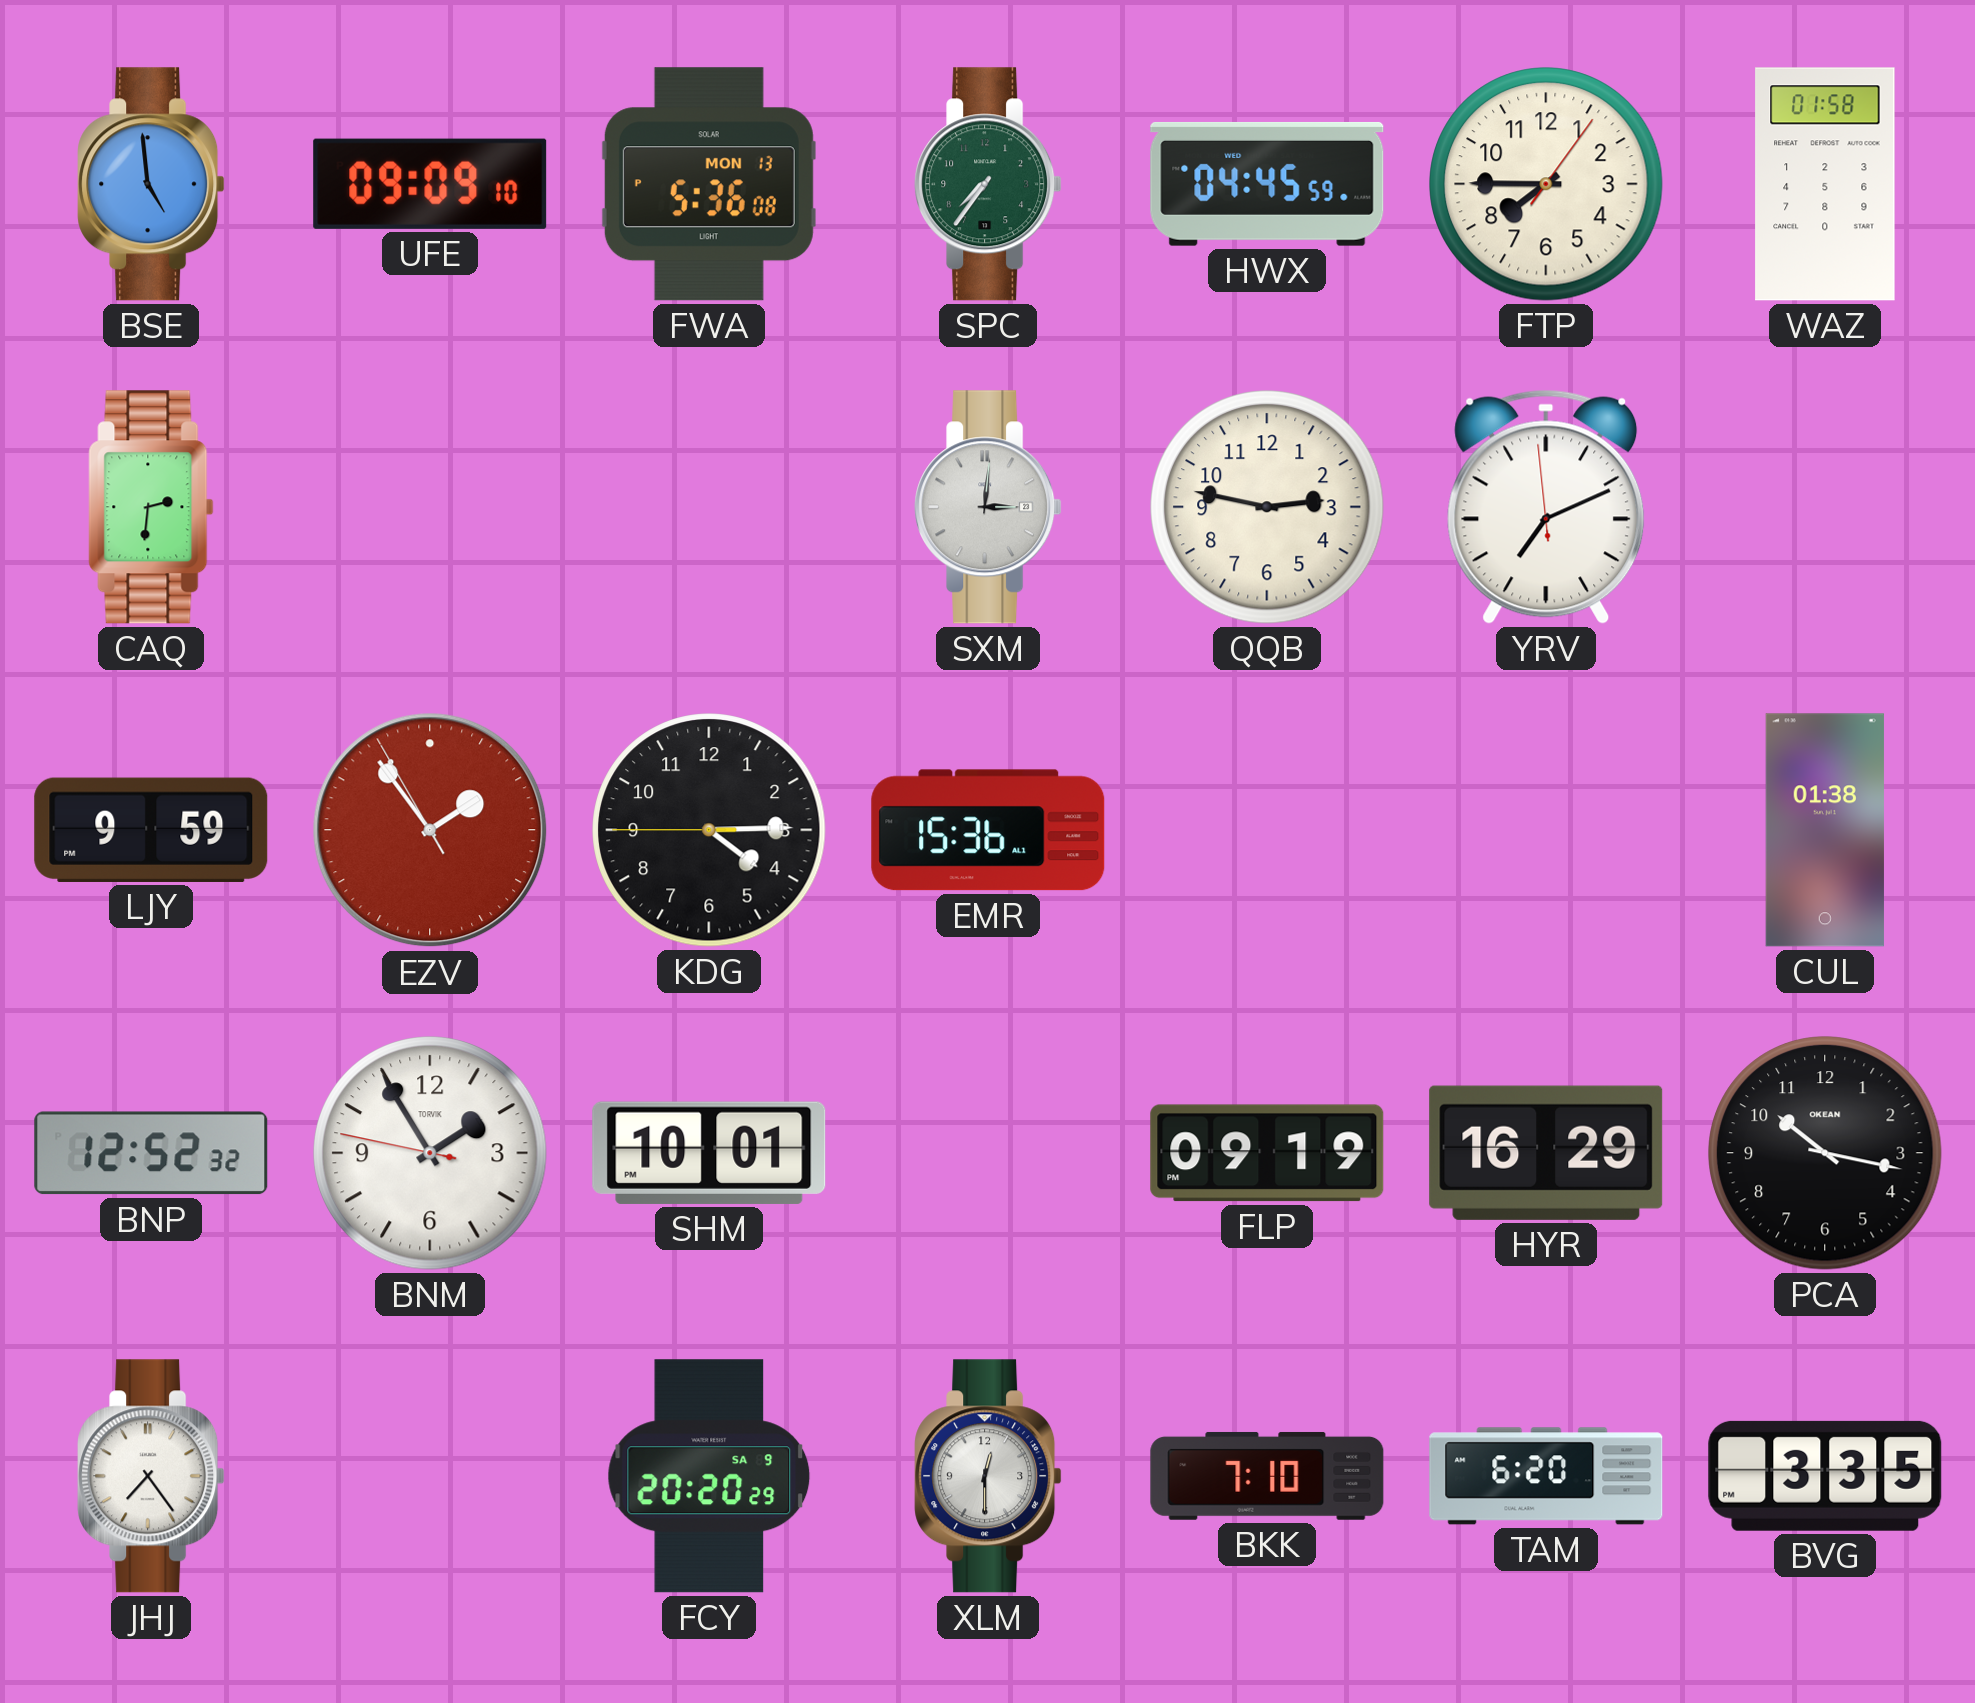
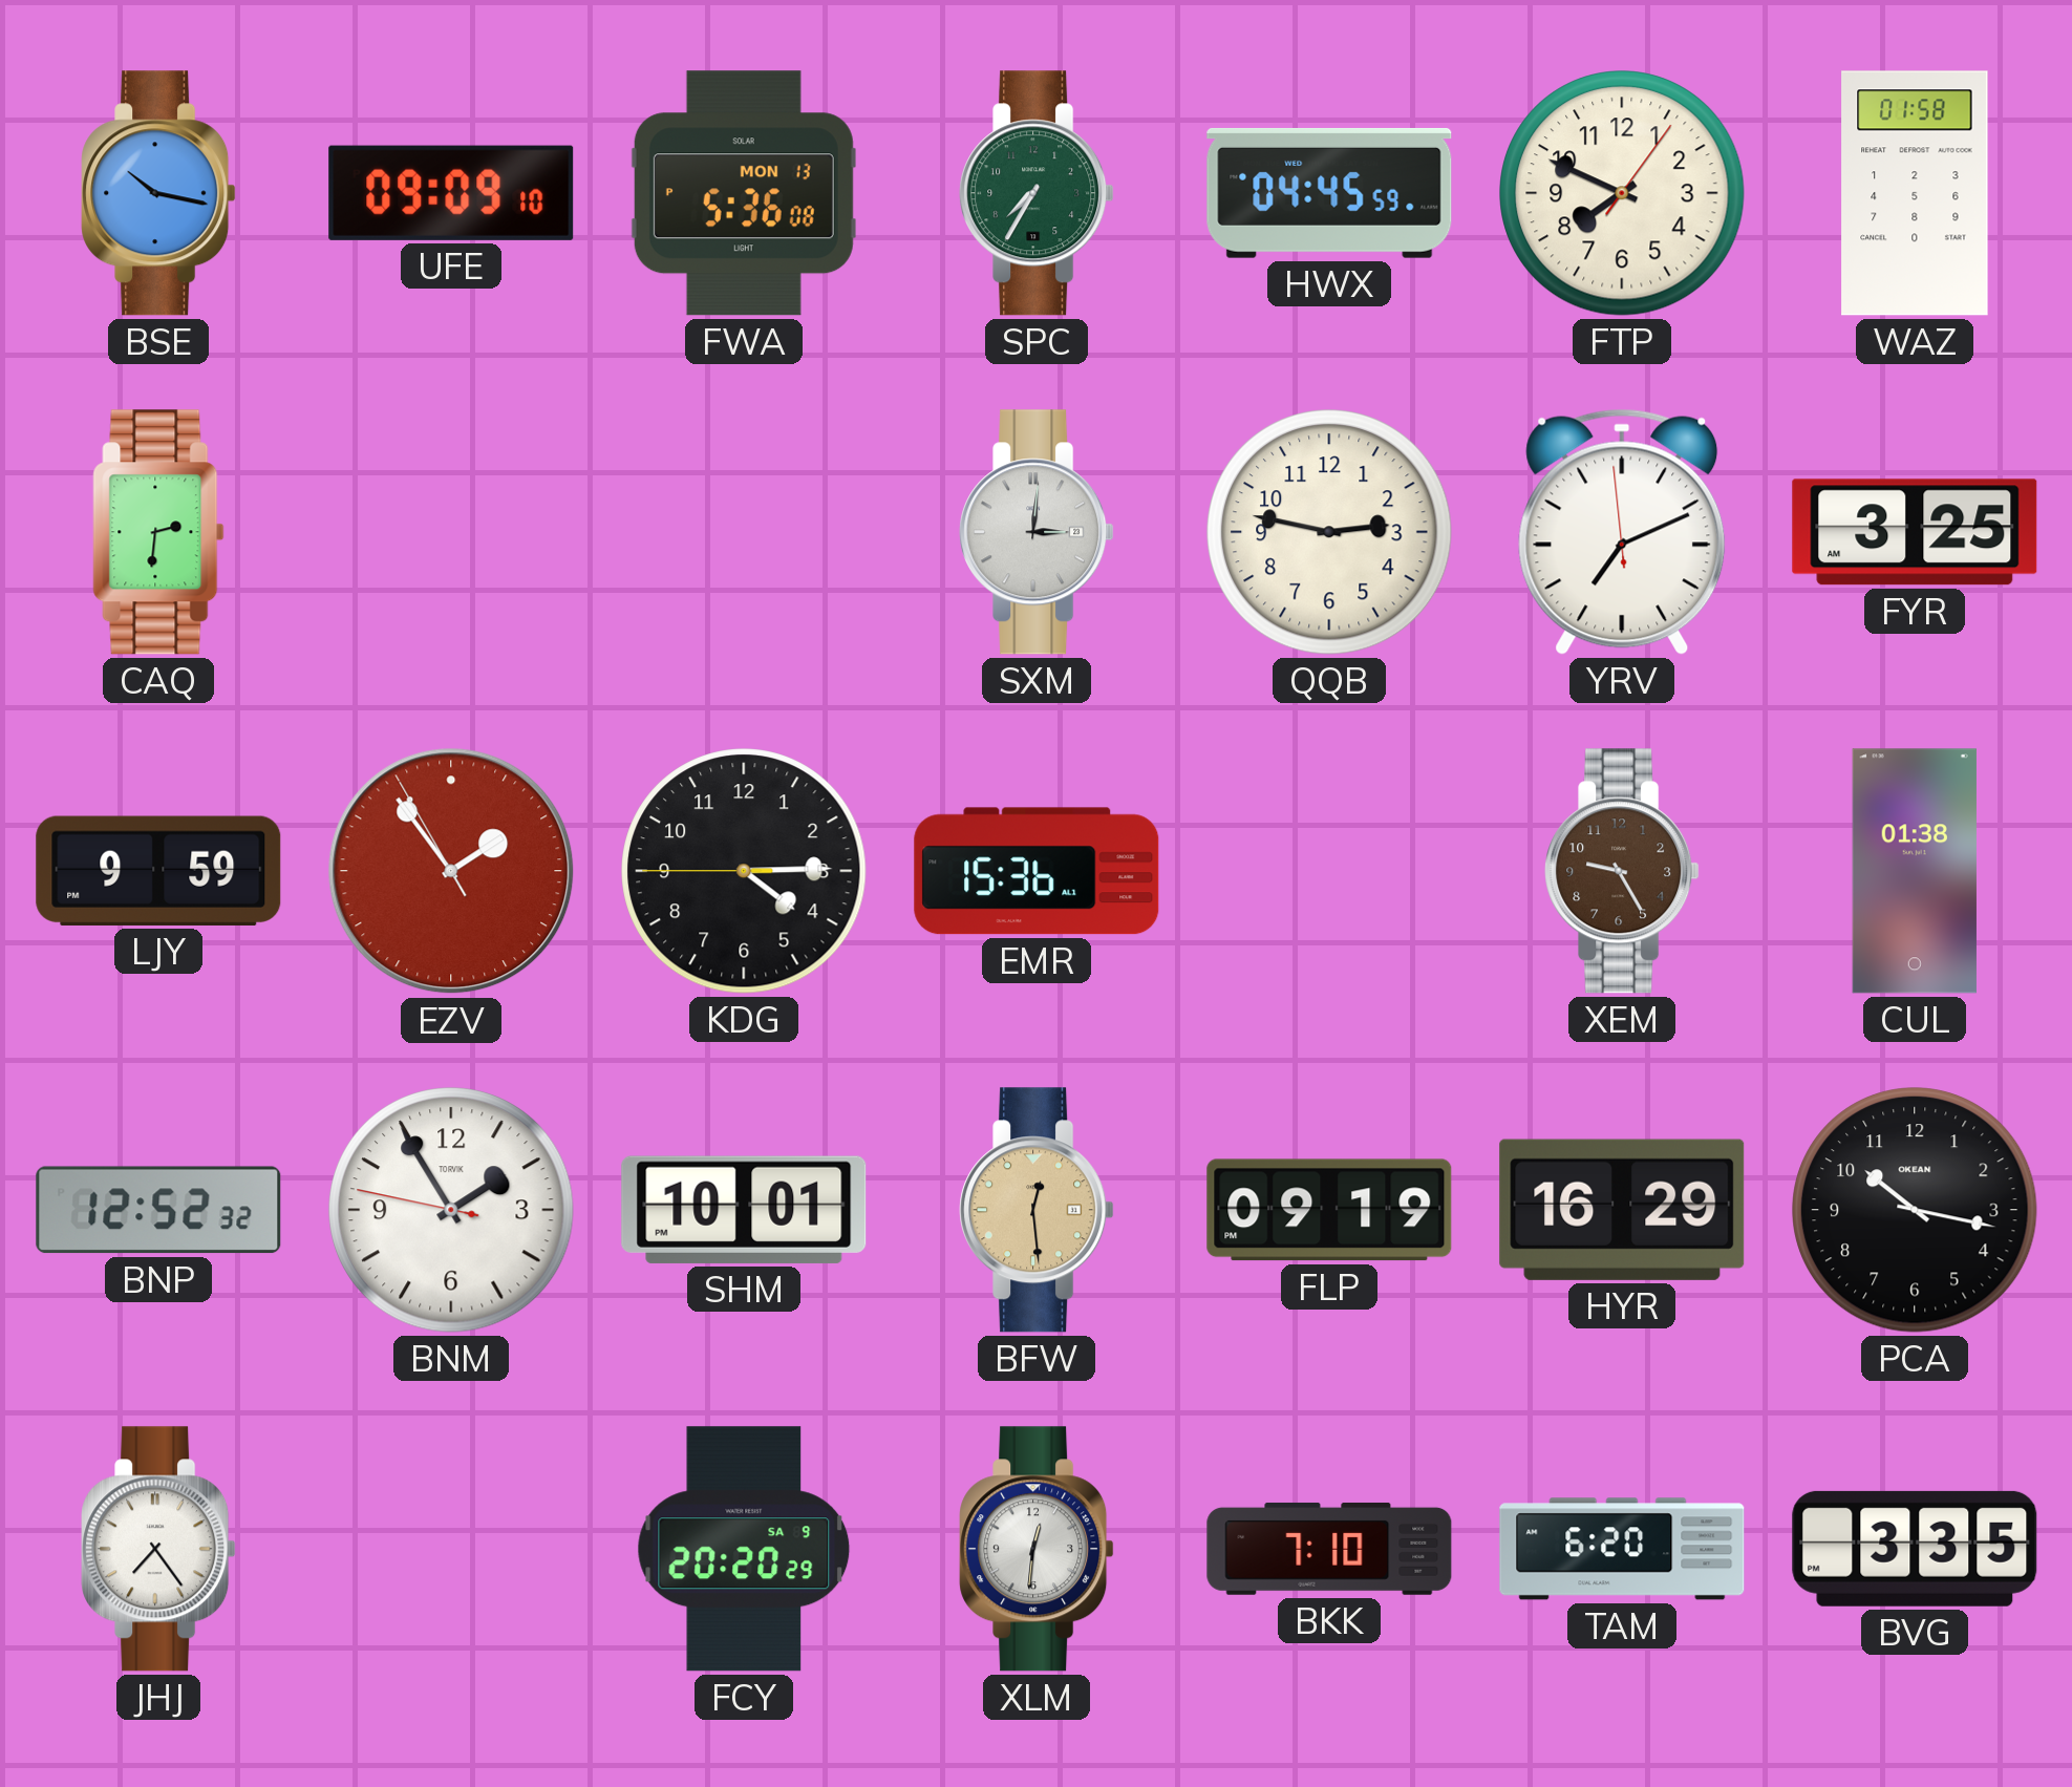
BSE: 4:59 -> 10:17
SPC: 7:36 -> 7:35
FTP: 7:45 -> 7:49
FYR: none -> 3:25
XEM: none -> 9:25
BFW: none -> 12:29
XLM: 12:30 -> 12:31
